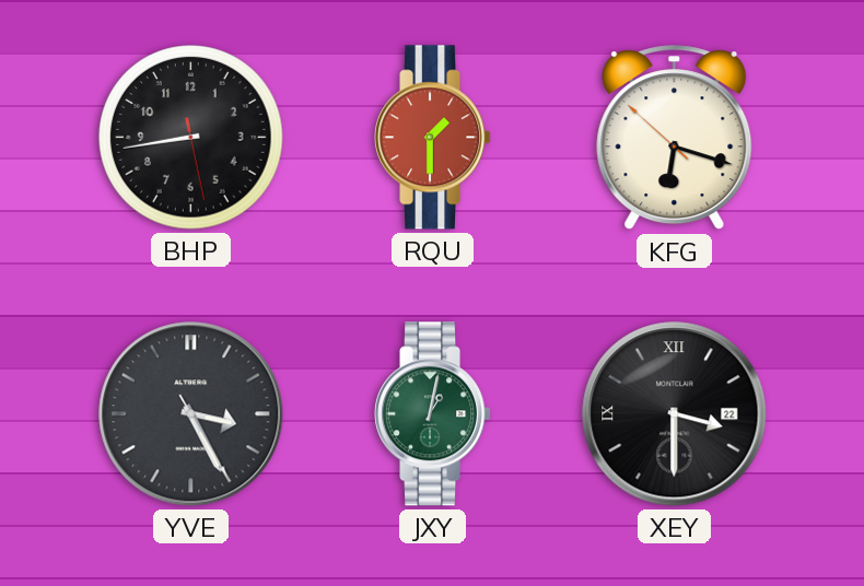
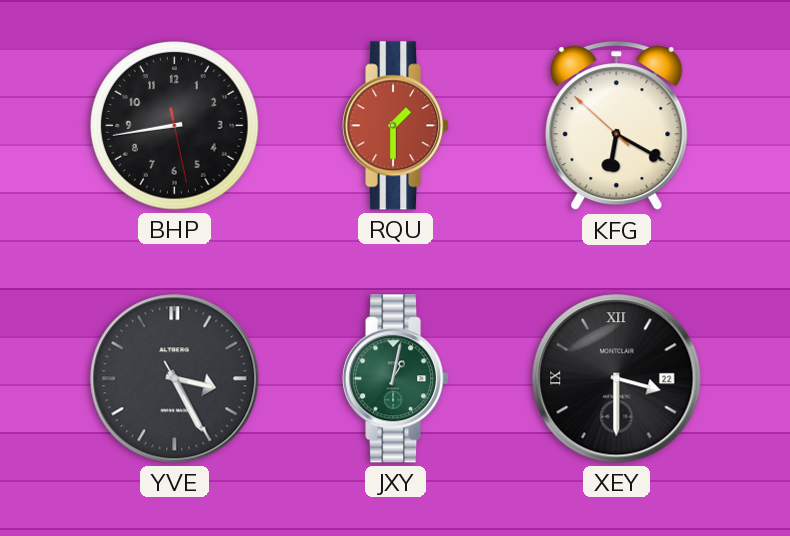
KFG: 6:17 -> 6:19
